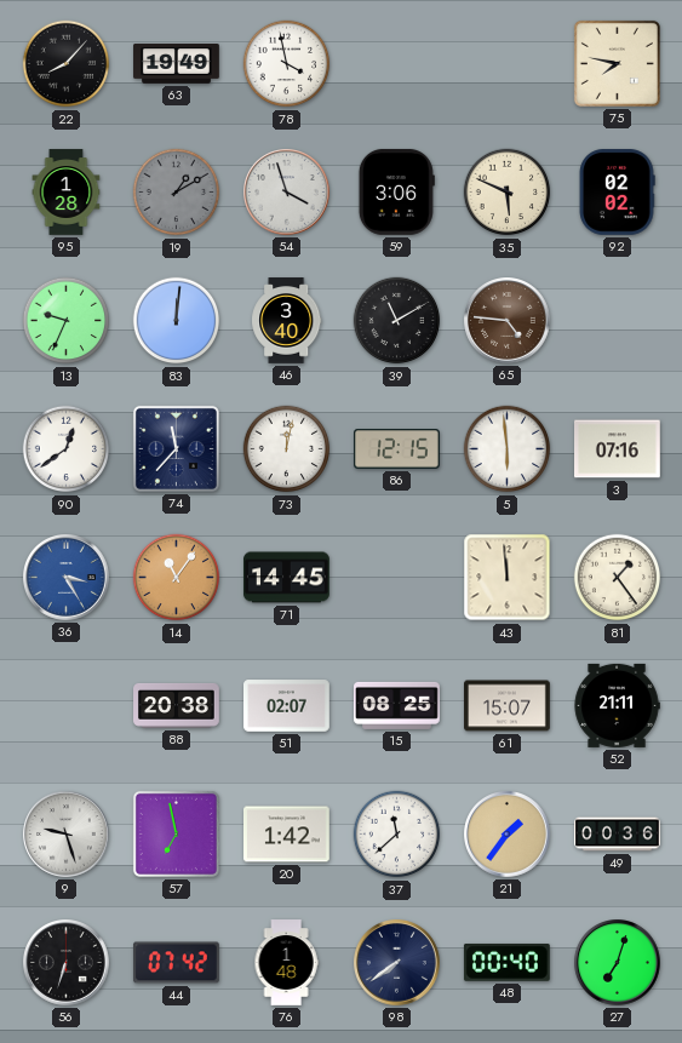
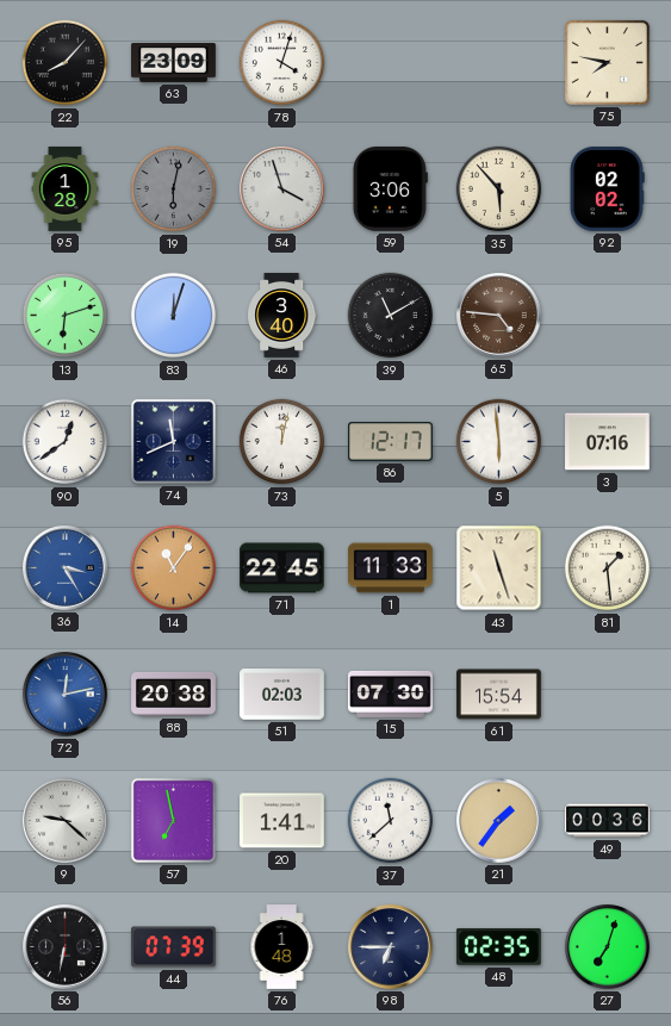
63: 19:49 -> 23:09
78: 3:58 -> 4:03
19: 1:10 -> 6:02
35: 5:49 -> 5:53
13: 9:34 -> 6:12
83: 12:01 -> 12:03
74: 11:37 -> 11:41
86: 12:15 -> 12:17
71: 14:45 -> 22:45
1: none -> 11:33
43: 11:59 -> 11:27
81: 1:24 -> 1:29
72: none -> 12:13
51: 02:07 -> 02:03
15: 08:25 -> 07:30
61: 15:07 -> 15:54
52: 21:11 -> none
9: 9:27 -> 9:22
20: 1:42 -> 1:41
56: 6:33 -> 6:32
44: 07:42 -> 07:39
98: 7:39 -> 6:45
48: 00:40 -> 02:35
